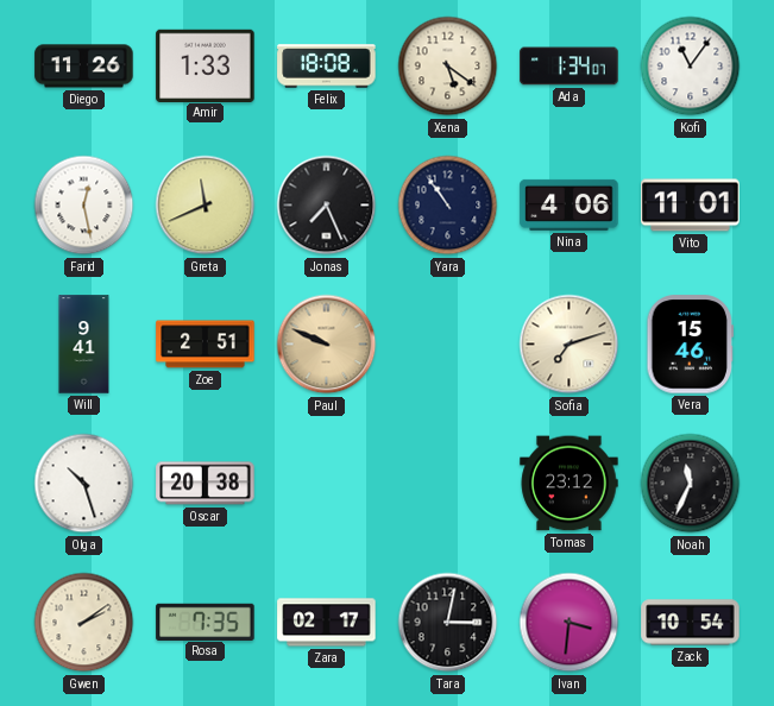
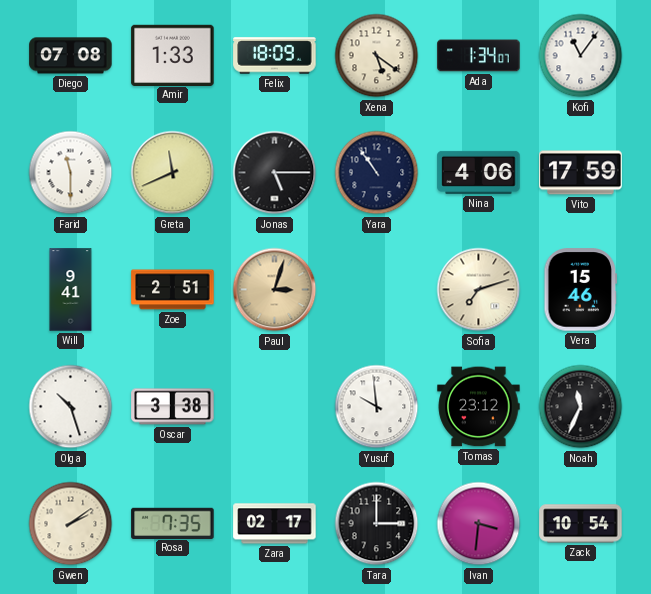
Diego: 11:26 -> 07:08
Felix: 18:08 -> 18:09
Farid: 12:28 -> 11:30
Jonas: 7:26 -> 5:15
Vito: 11:01 -> 17:59
Paul: 9:49 -> 3:03
Oscar: 20:38 -> 3:38
Yusuf: none -> 9:59
Tara: 3:02 -> 3:00
